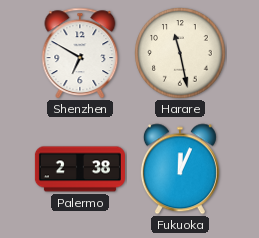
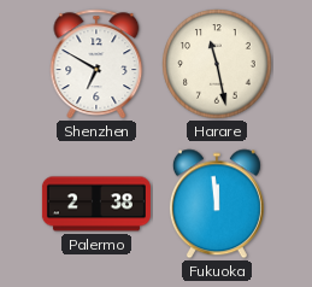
Fukuoka: 12:04 -> 11:59
